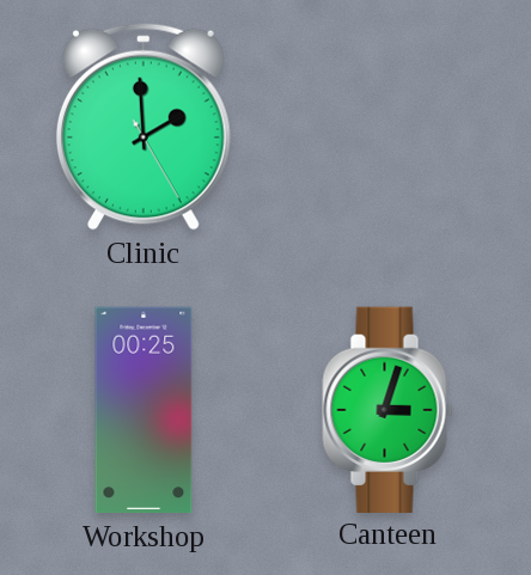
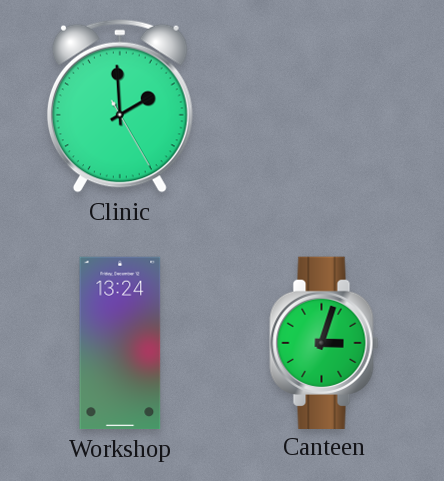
Workshop: 00:25 -> 13:24
